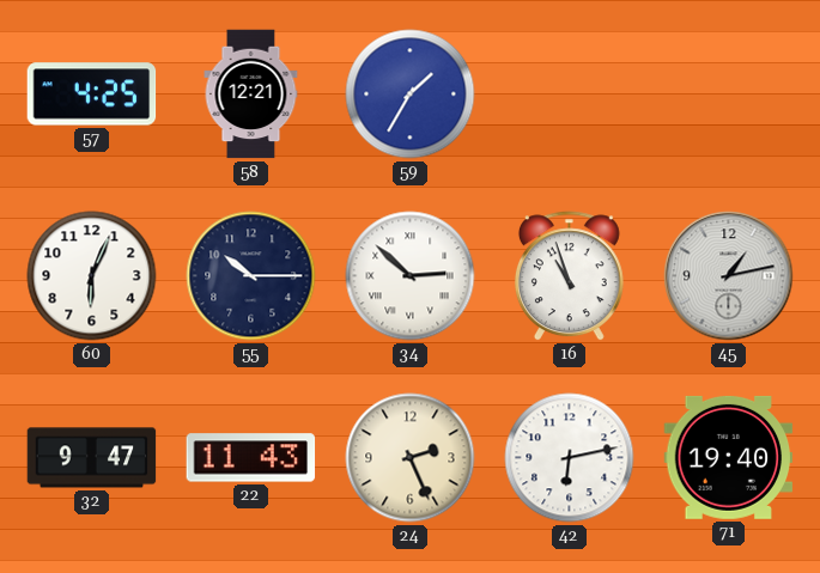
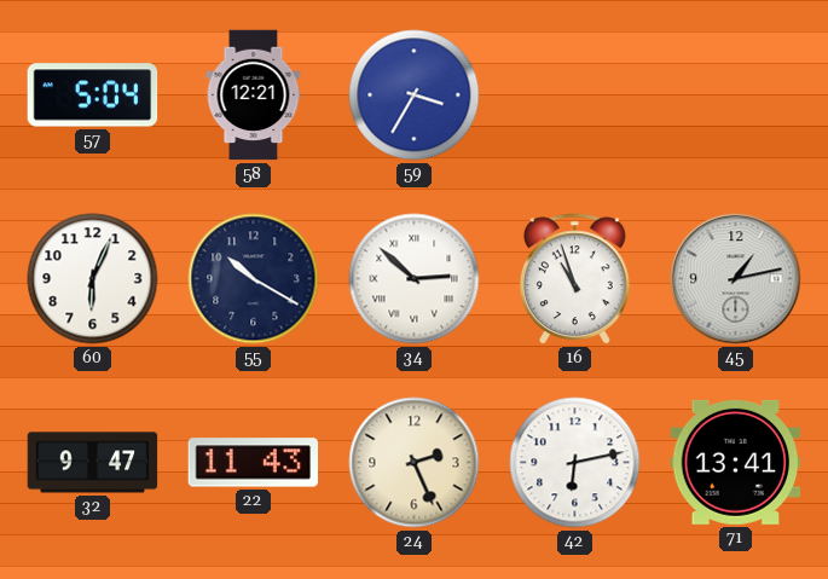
57: 4:25 -> 5:04
59: 1:35 -> 3:35
55: 10:15 -> 10:20
71: 19:40 -> 13:41
